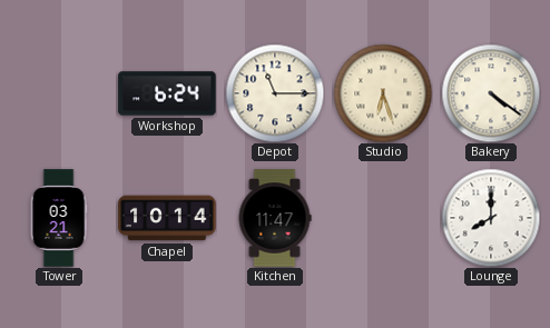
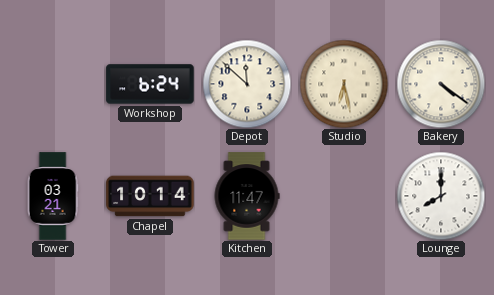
Depot: 11:15 -> 11:52
Studio: 6:27 -> 6:28
